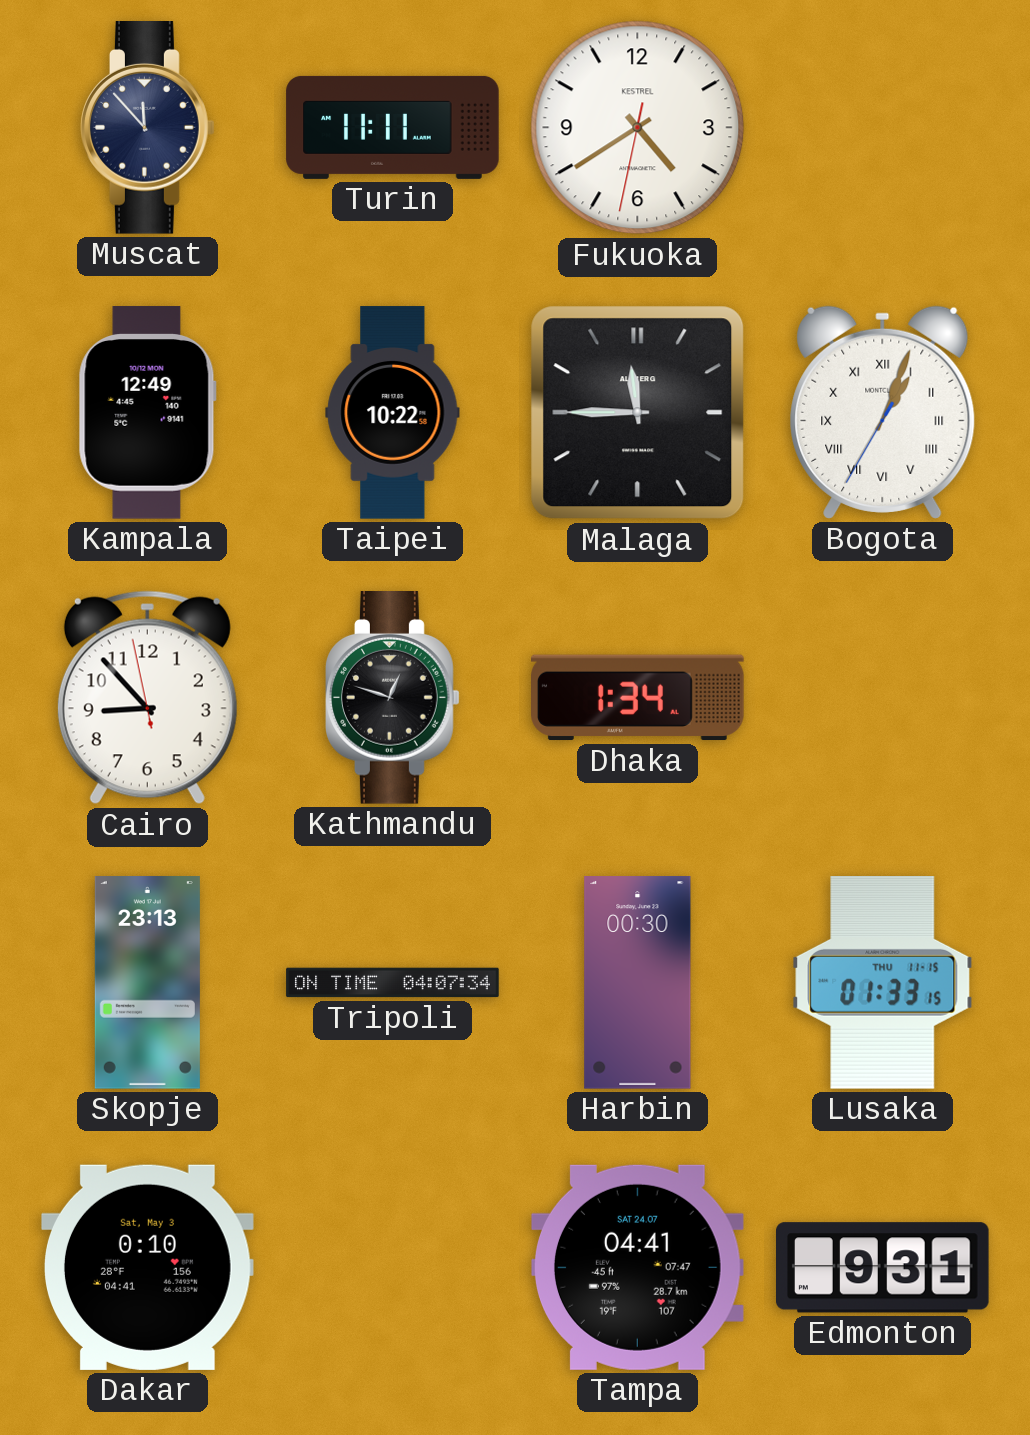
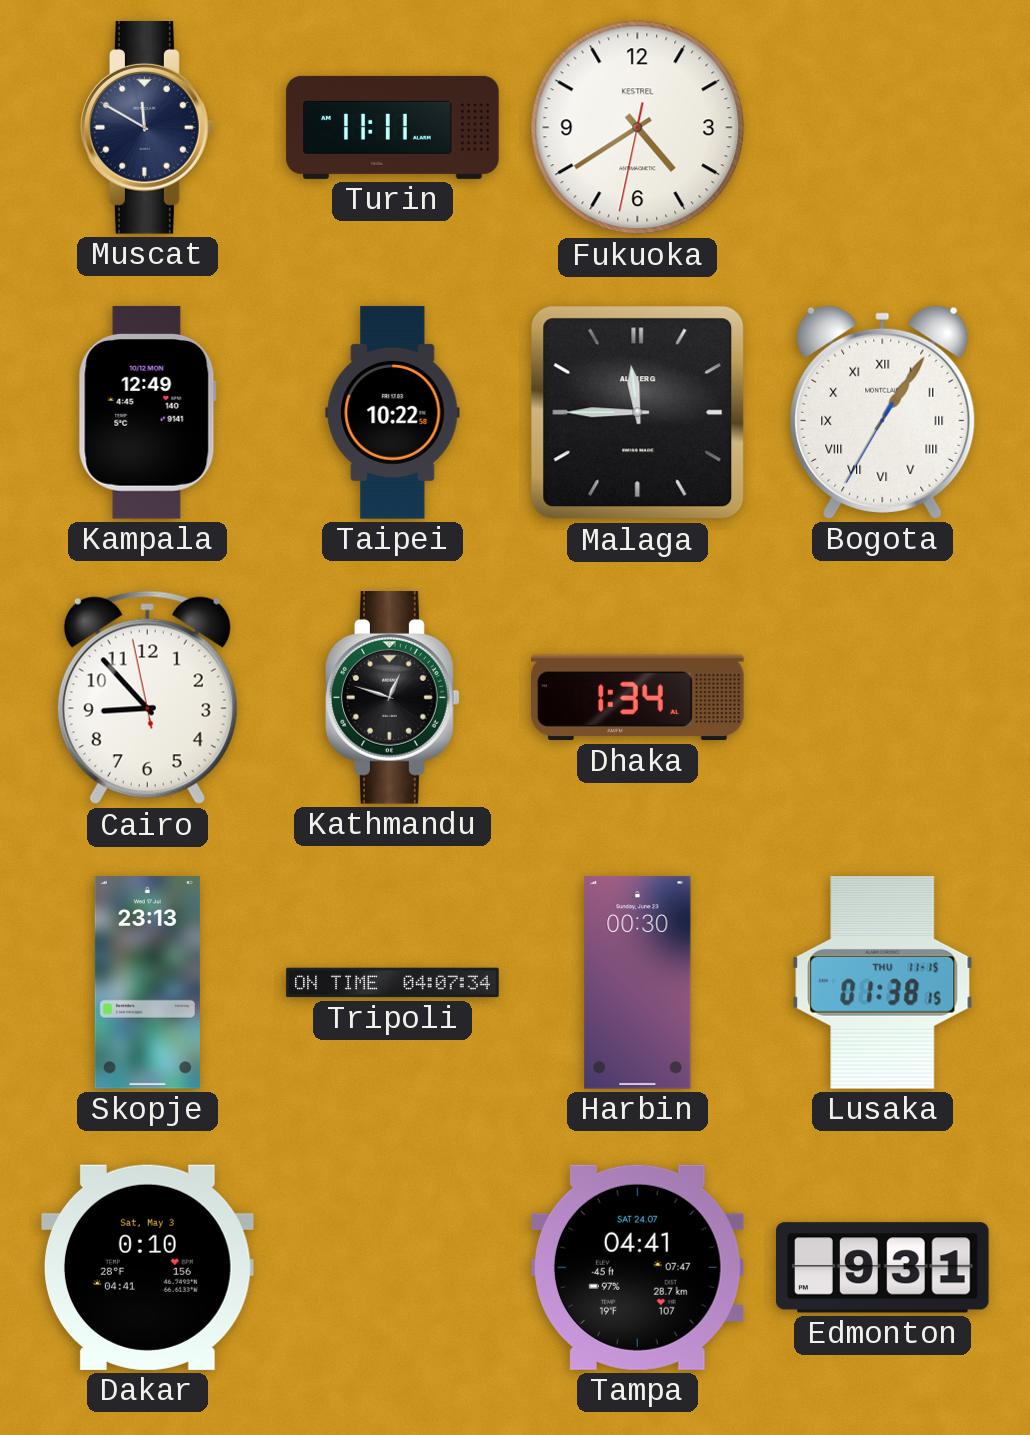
Muscat: 11:53 -> 11:50
Bogota: 1:03 -> 1:05
Lusaka: 01:33 -> 01:38
